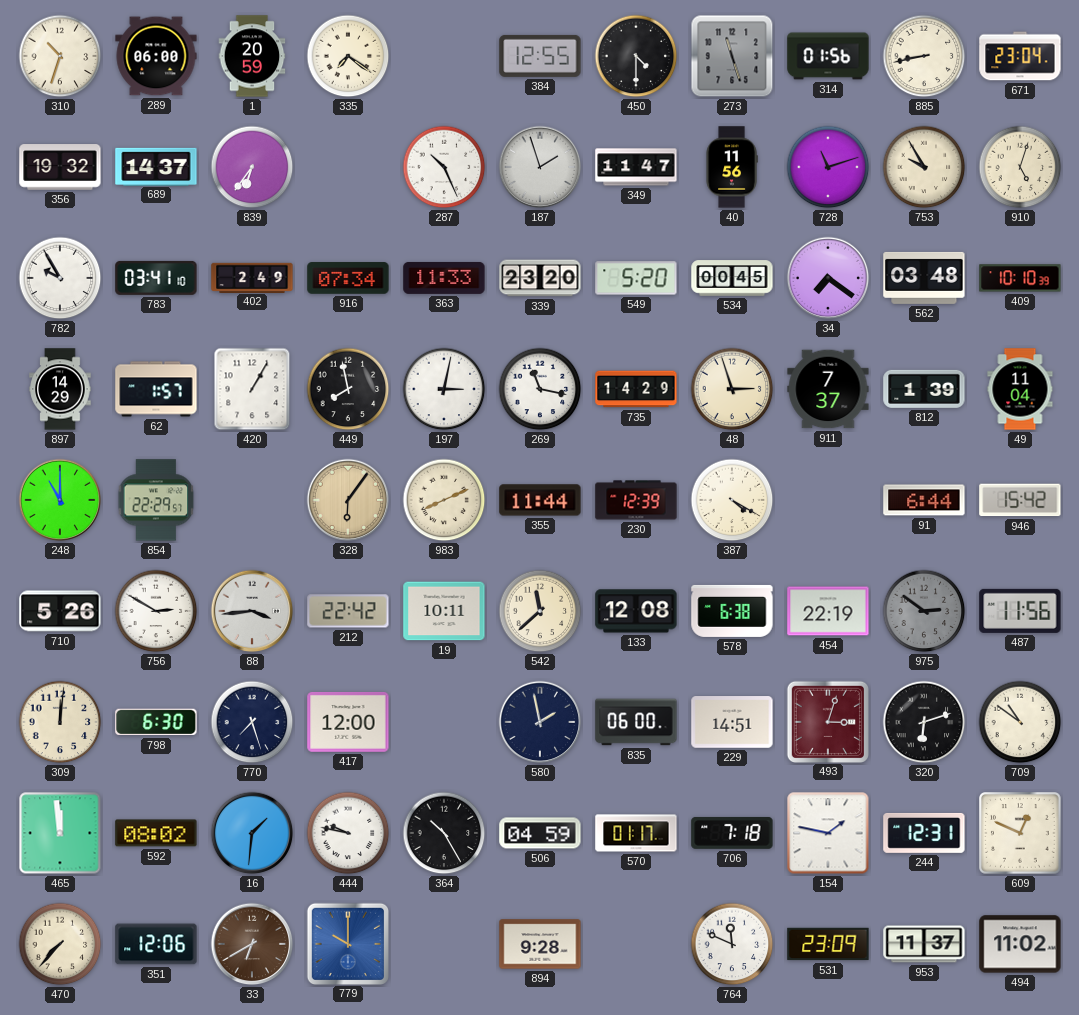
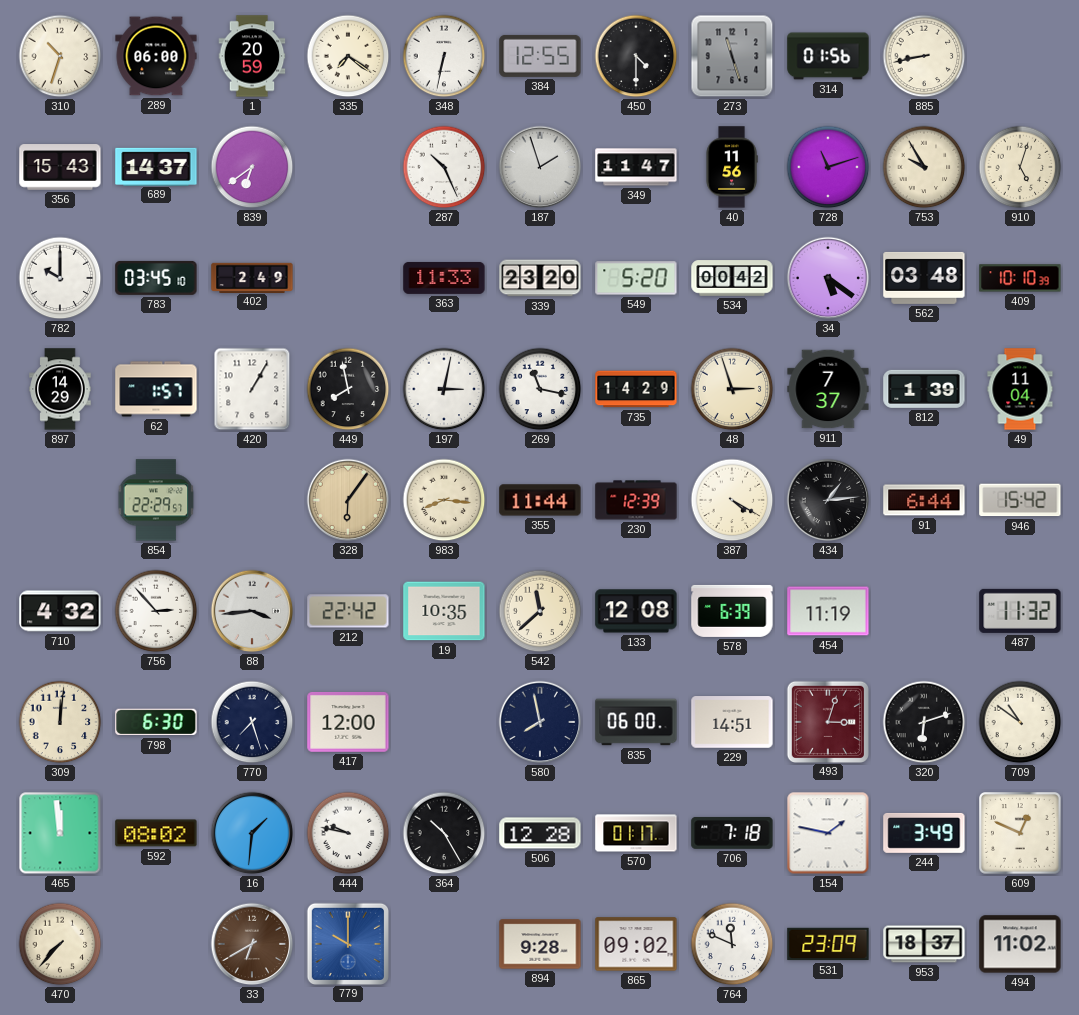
348: none -> 6:32
671: 23:04 -> none
356: 19:32 -> 15:43
839: 6:36 -> 6:39
782: 9:55 -> 10:00
783: 03:41 -> 03:45
916: 07:34 -> none
534: 00:45 -> 00:42
34: 7:21 -> 5:21
248: 11:00 -> none
983: 8:11 -> 8:16
434: none -> 1:14
710: 5:26 -> 4:32
756: 2:50 -> 2:53
19: 10:11 -> 10:35
578: 6:38 -> 6:39
454: 22:19 -> 11:19
975: 2:51 -> none
487: 11:56 -> 11:32
580: 1:58 -> 7:58
506: 04:59 -> 12:28
244: 12:31 -> 3:49
351: 12:06 -> none
865: none -> 09:02
953: 11:37 -> 18:37
